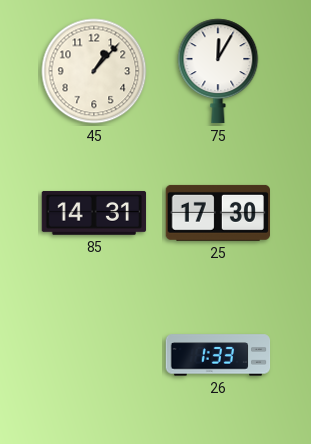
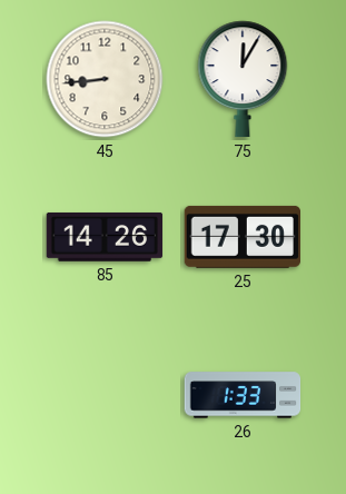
45: 1:07 -> 8:44
85: 14:31 -> 14:26
